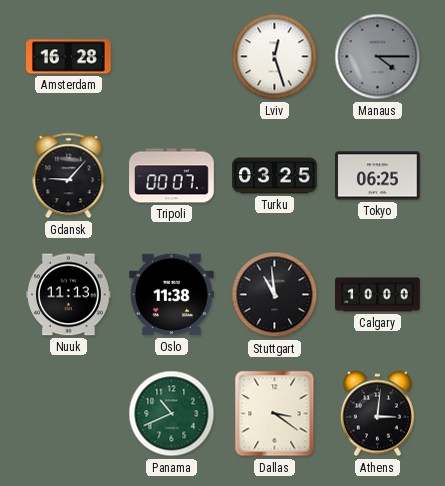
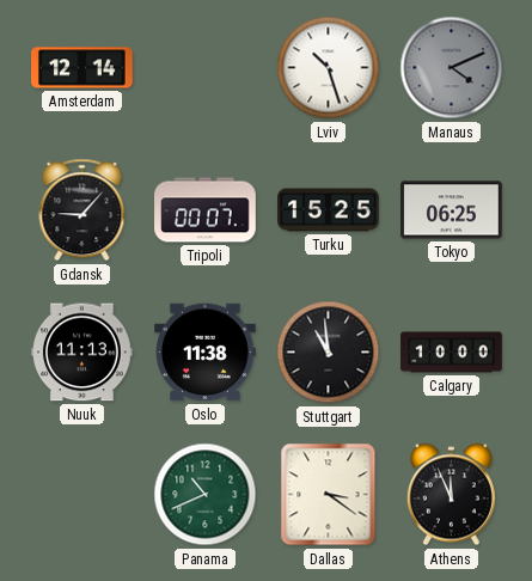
Amsterdam: 16:28 -> 12:14
Lviv: 12:27 -> 10:27
Manaus: 4:15 -> 4:11
Turku: 03:25 -> 15:25
Athens: 3:01 -> 11:56
